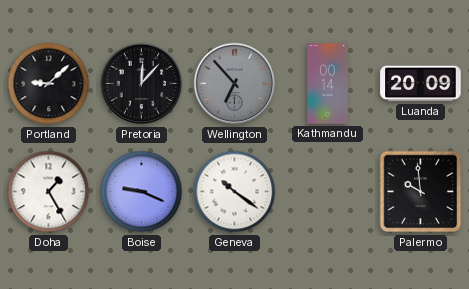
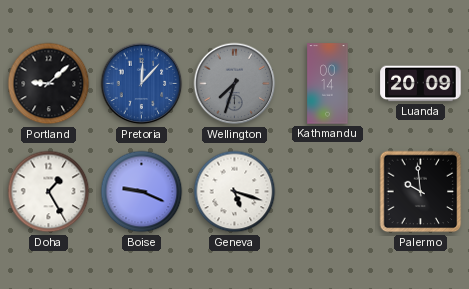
Pretoria dial: black -> blue
Wellington: 6:53 -> 7:33
Geneva: 10:21 -> 5:18
